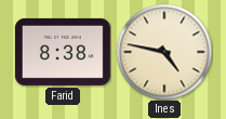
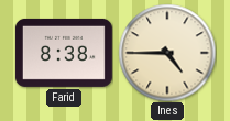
Ines: 4:47 -> 4:45
